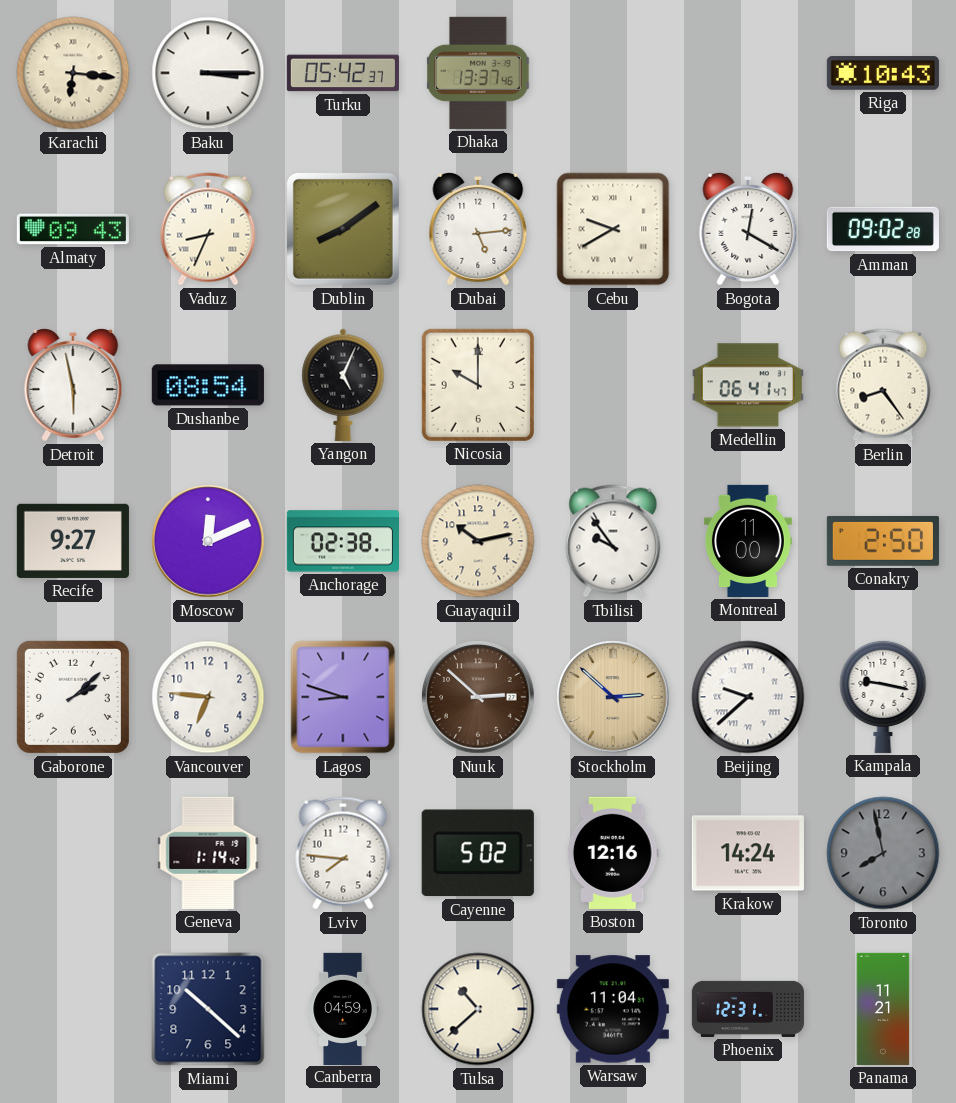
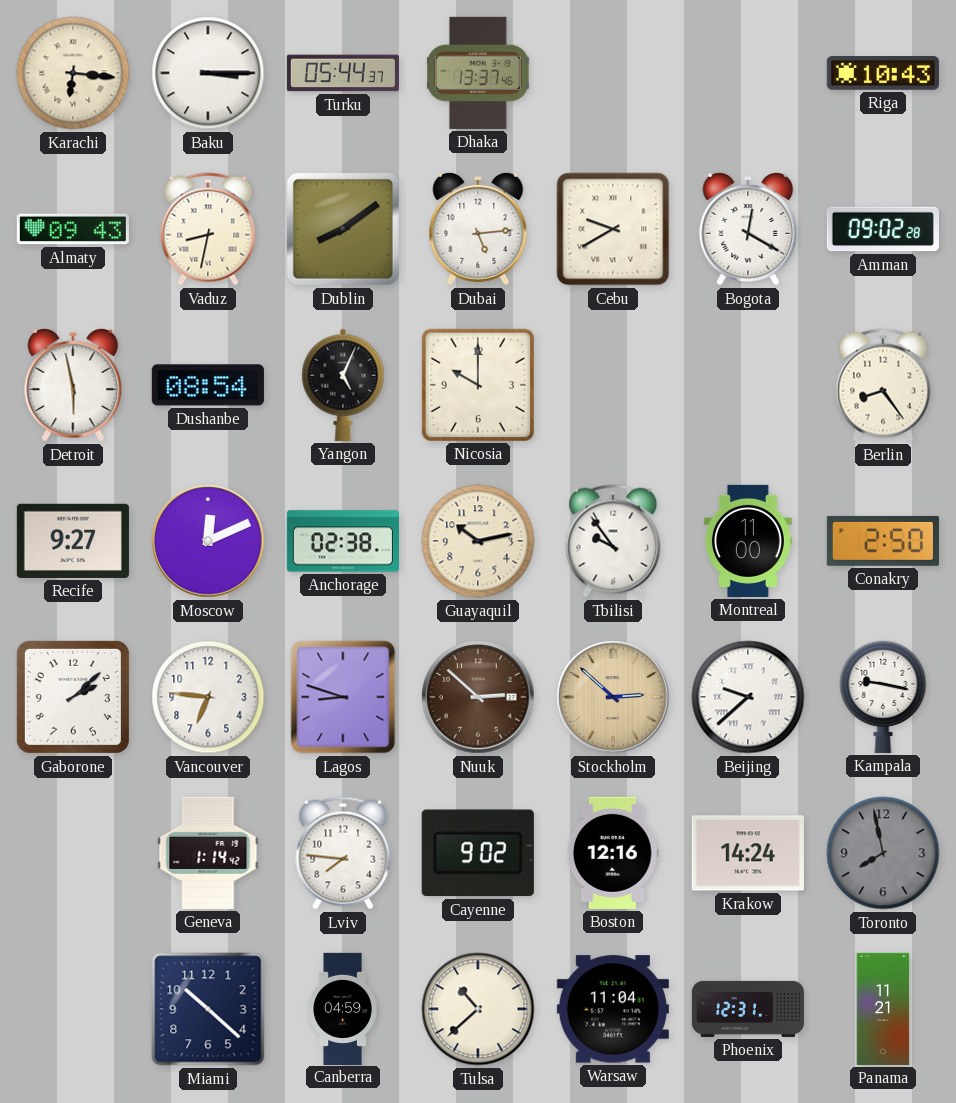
Turku: 05:42 -> 05:44
Vaduz: 8:34 -> 8:32
Medellin: 06:41 -> none
Cayenne: 5:02 -> 9:02
